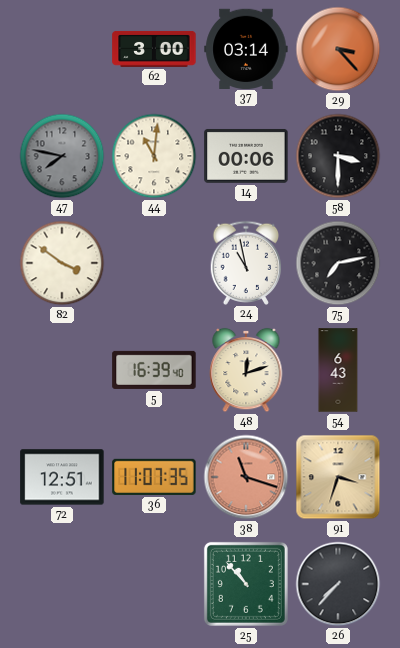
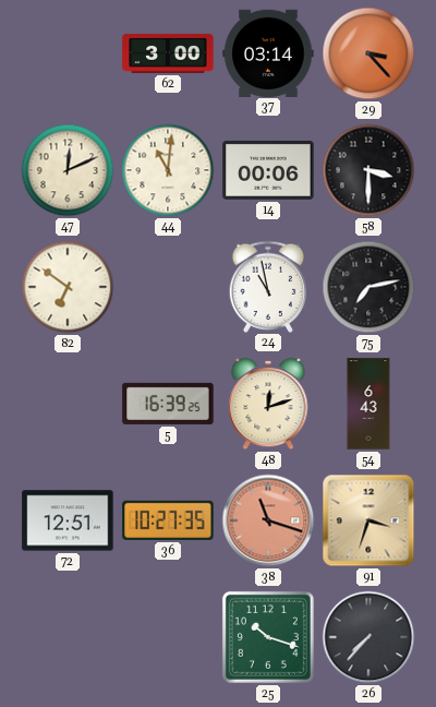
47: 7:47 -> 12:11
47 dial: grey -> cream
82: 3:51 -> 6:51
5: 16:39:40 -> 16:39:25
36: 11:07 -> 10:27
25: 10:53 -> 10:18
